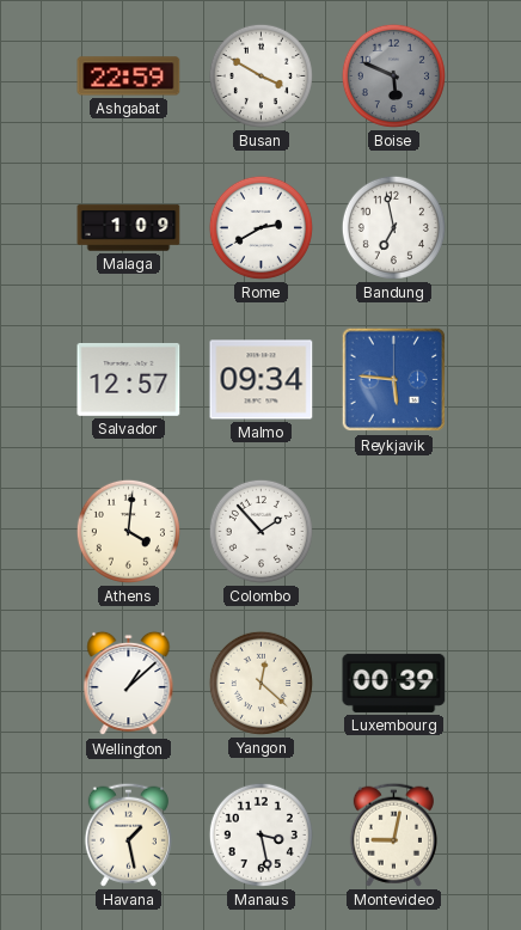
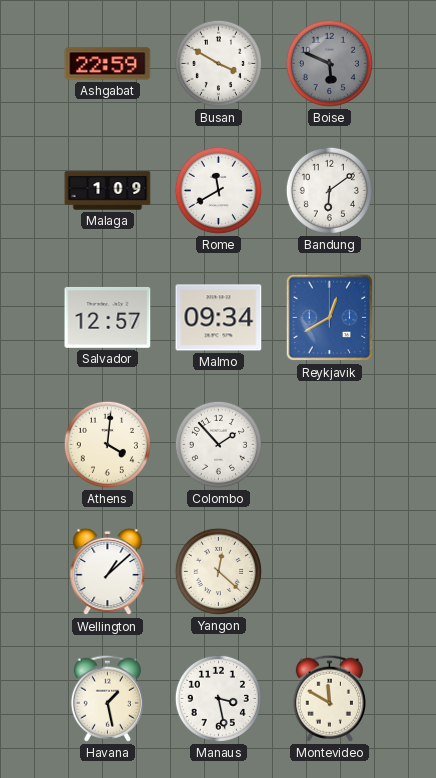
Rome: 2:40 -> 11:40
Bandung: 6:58 -> 6:09
Reykjavik: 5:46 -> 12:40
Luxembourg: 00:39 -> none
Montevideo: 9:02 -> 11:50
